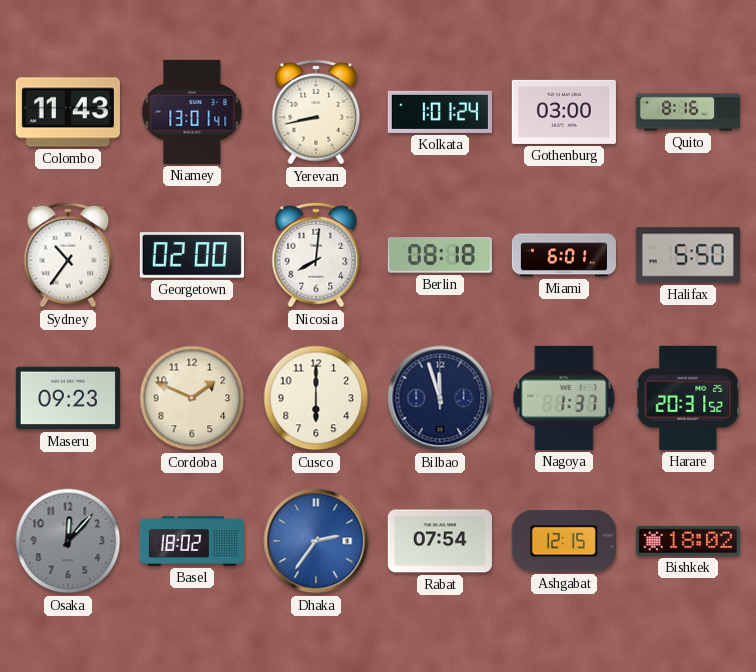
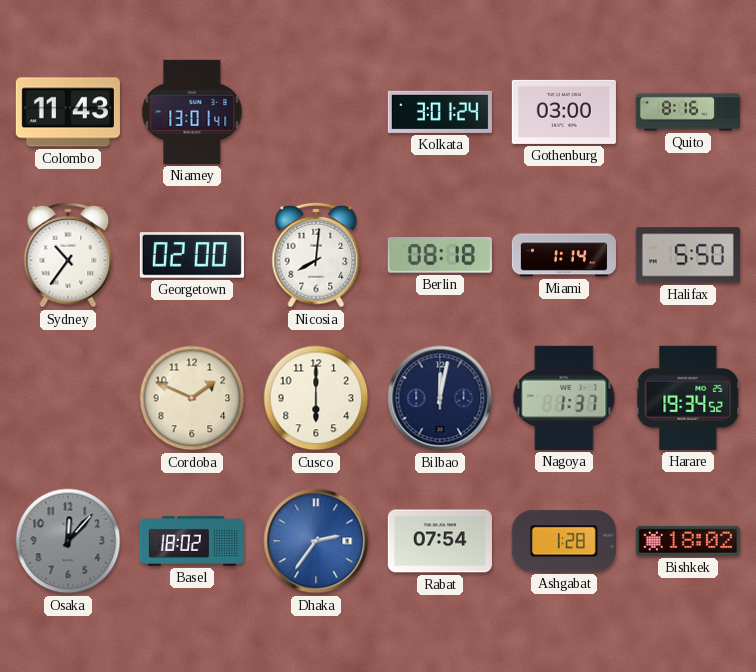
Yerevan: 8:43 -> none
Kolkata: 1:01 -> 3:01
Miami: 6:01 -> 1:14
Maseru: 09:23 -> none
Bilbao: 11:57 -> 12:02
Harare: 20:31 -> 19:34
Ashgabat: 12:15 -> 1:28
